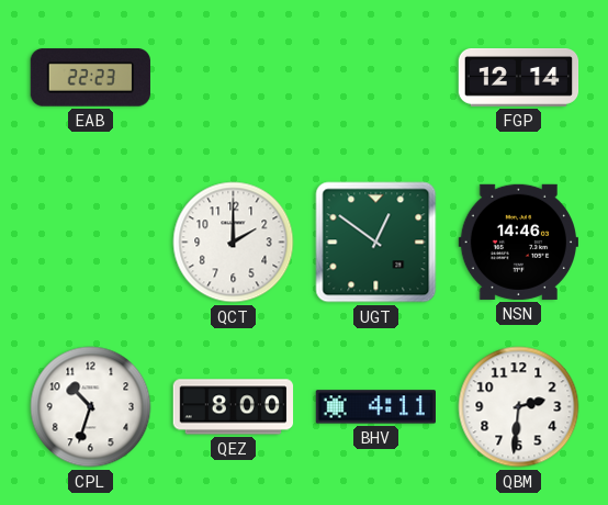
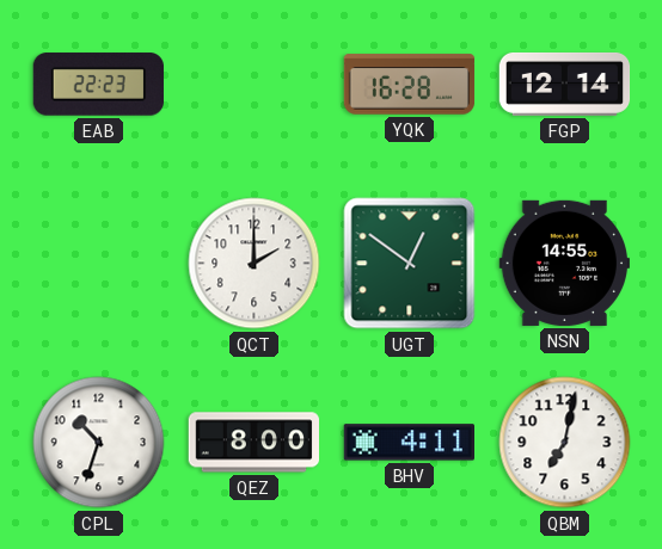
YQK: none -> 16:28
NSN: 14:46 -> 14:55
QBM: 2:31 -> 7:02
